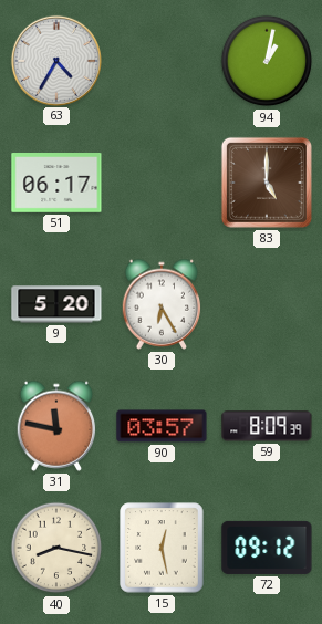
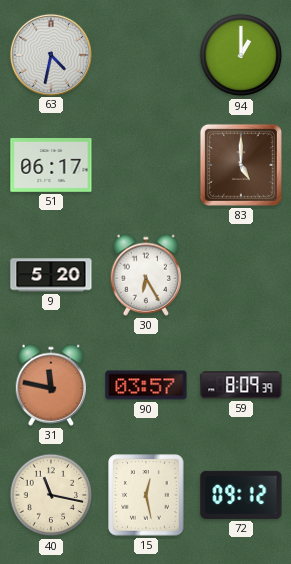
63: 4:35 -> 4:32
94: 1:02 -> 1:00
40: 8:17 -> 11:17
